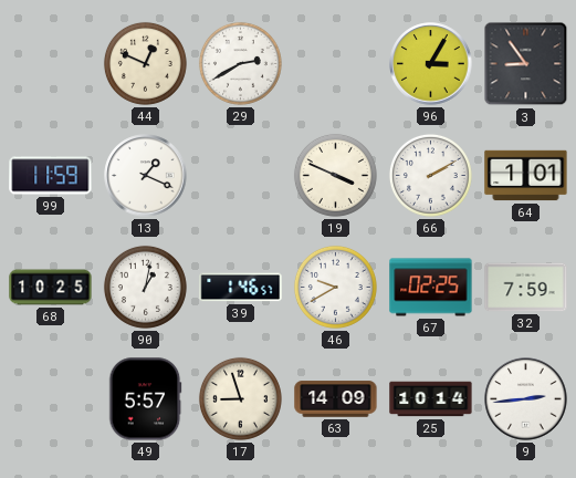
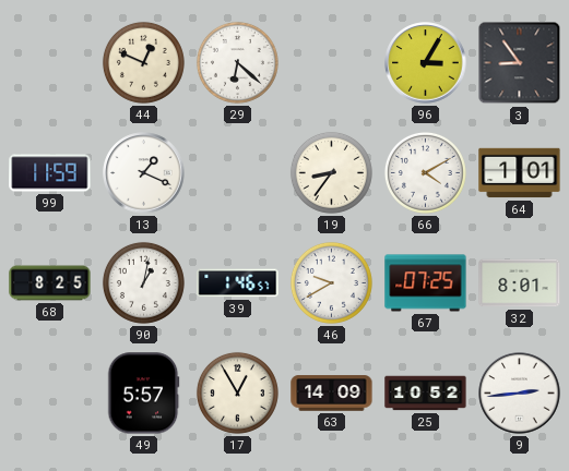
29: 2:40 -> 6:22
19: 3:49 -> 8:36
66: 2:10 -> 4:10
68: 10:25 -> 8:25
67: 02:25 -> 07:25
32: 7:59 -> 8:01
17: 8:57 -> 12:55
25: 10:14 -> 10:52
